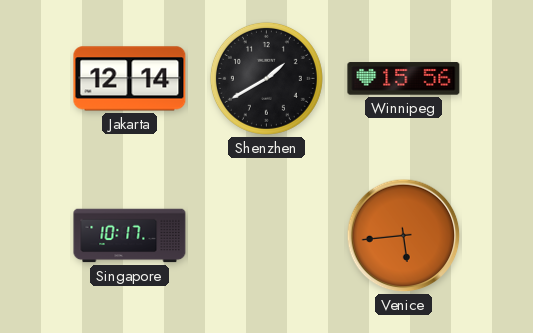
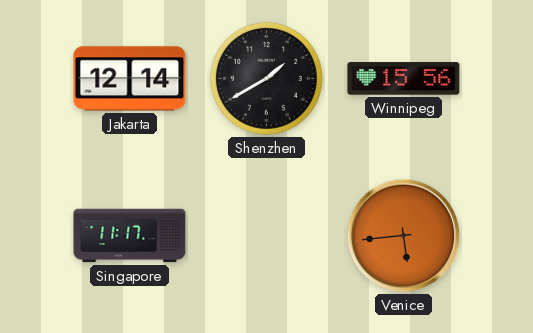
Singapore: 10:17 -> 11:17
